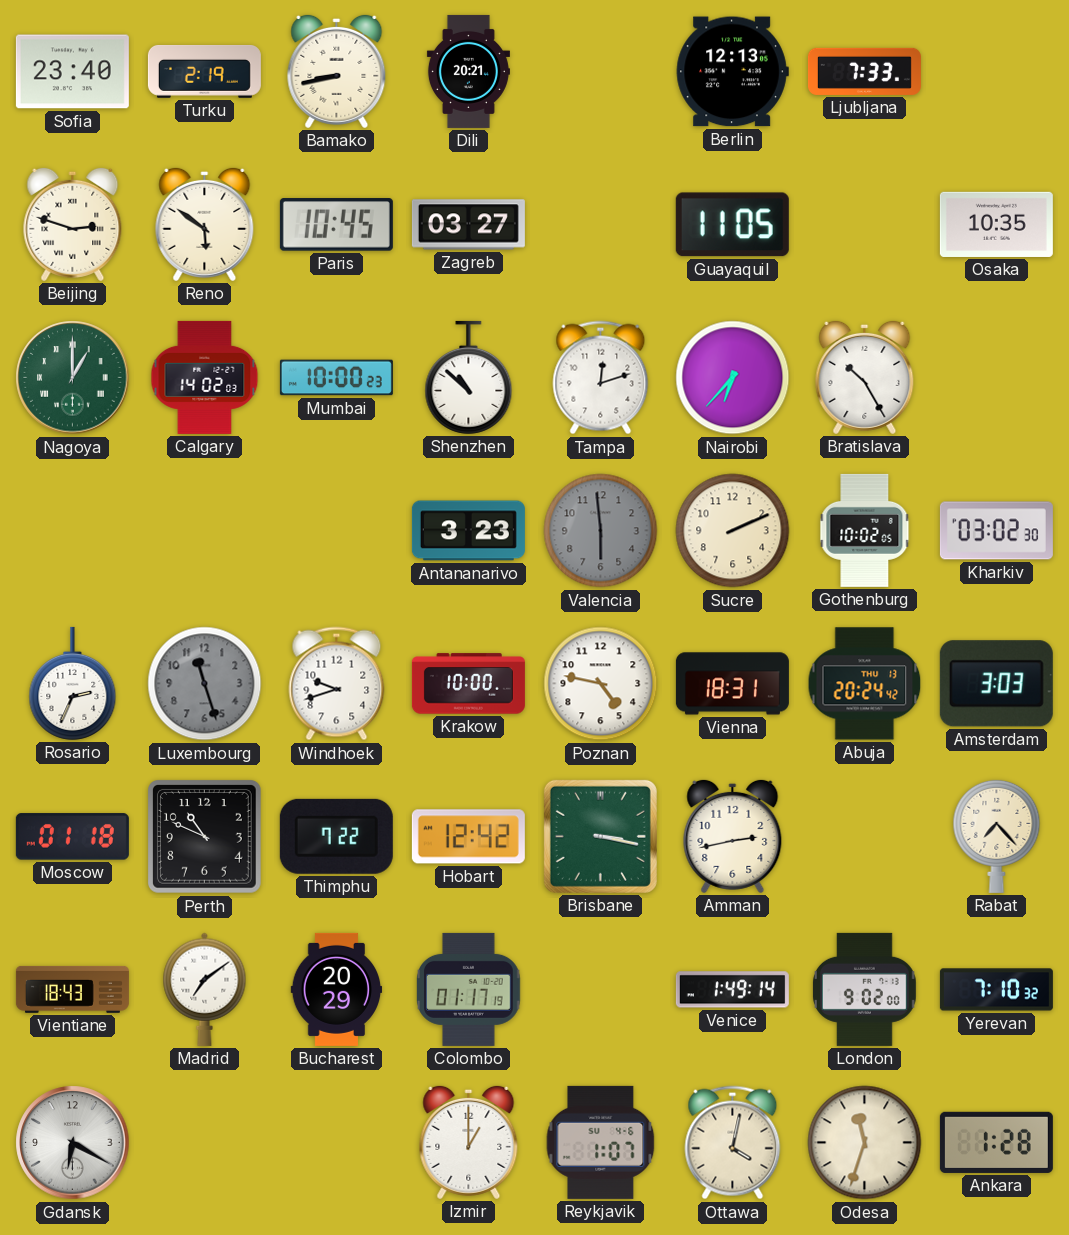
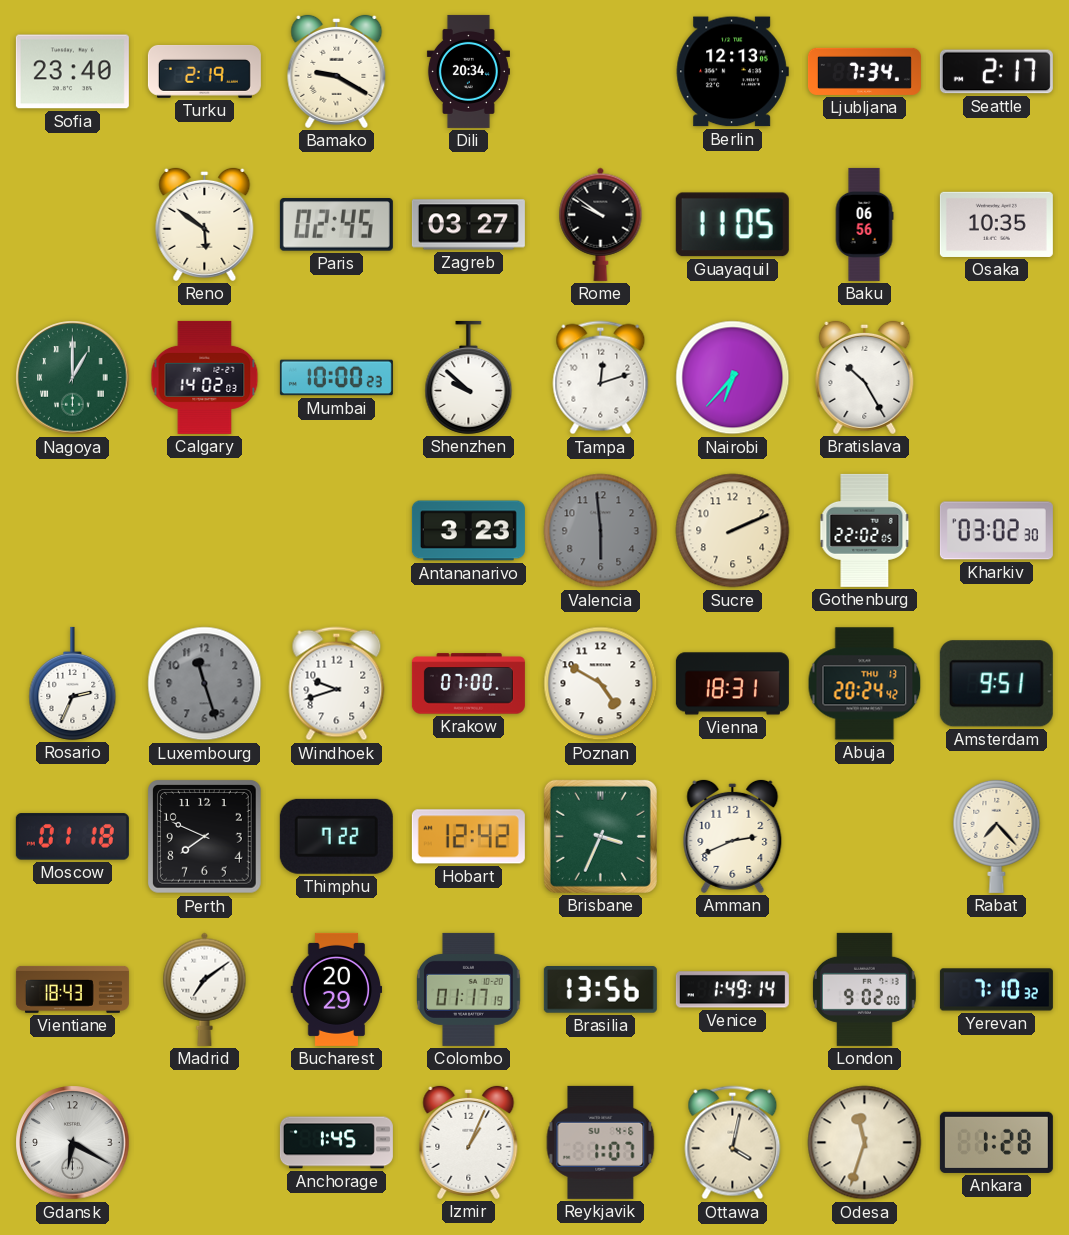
Bamako: 8:43 -> 9:20
Dili: 20:21 -> 20:34
Ljubljana: 7:33 -> 7:34
Seattle: none -> 2:17
Beijing: 2:48 -> none
Paris: 10:45 -> 02:45
Rome: none -> 9:51
Baku: none -> 06:56
Shenzhen: 10:52 -> 9:52
Gothenburg: 10:02 -> 22:02
Krakow: 10:00 -> 07:00
Poznan: 4:47 -> 4:50
Amsterdam: 3:03 -> 9:51
Perth: 10:49 -> 7:49
Brisbane: 3:17 -> 3:34
Amman: 2:43 -> 2:41
Brasilia: none -> 13:56
Anchorage: none -> 1:45
Izmir: 1:00 -> 1:04
